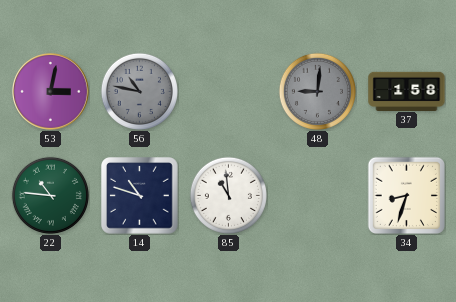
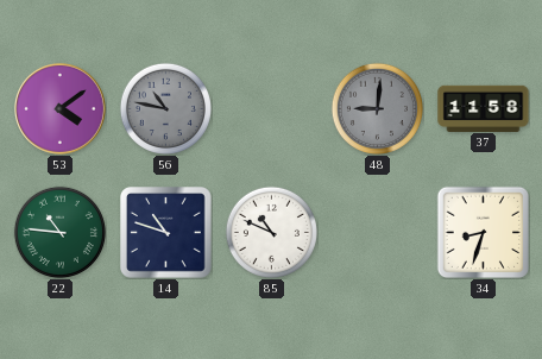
53: 3:02 -> 4:09
37: 1:58 -> 11:58
85: 10:59 -> 10:49
